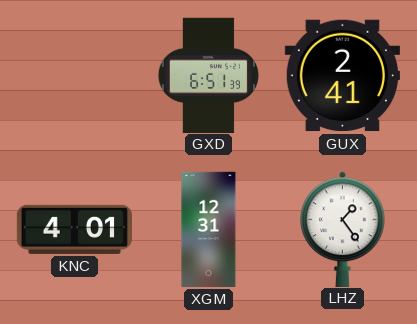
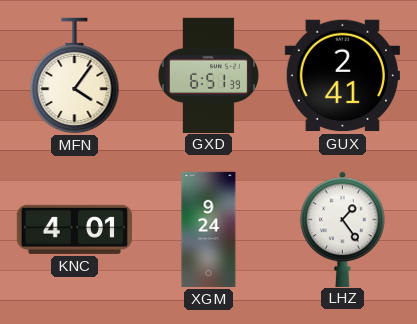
MFN: none -> 4:06
XGM: 12:31 -> 9:24
